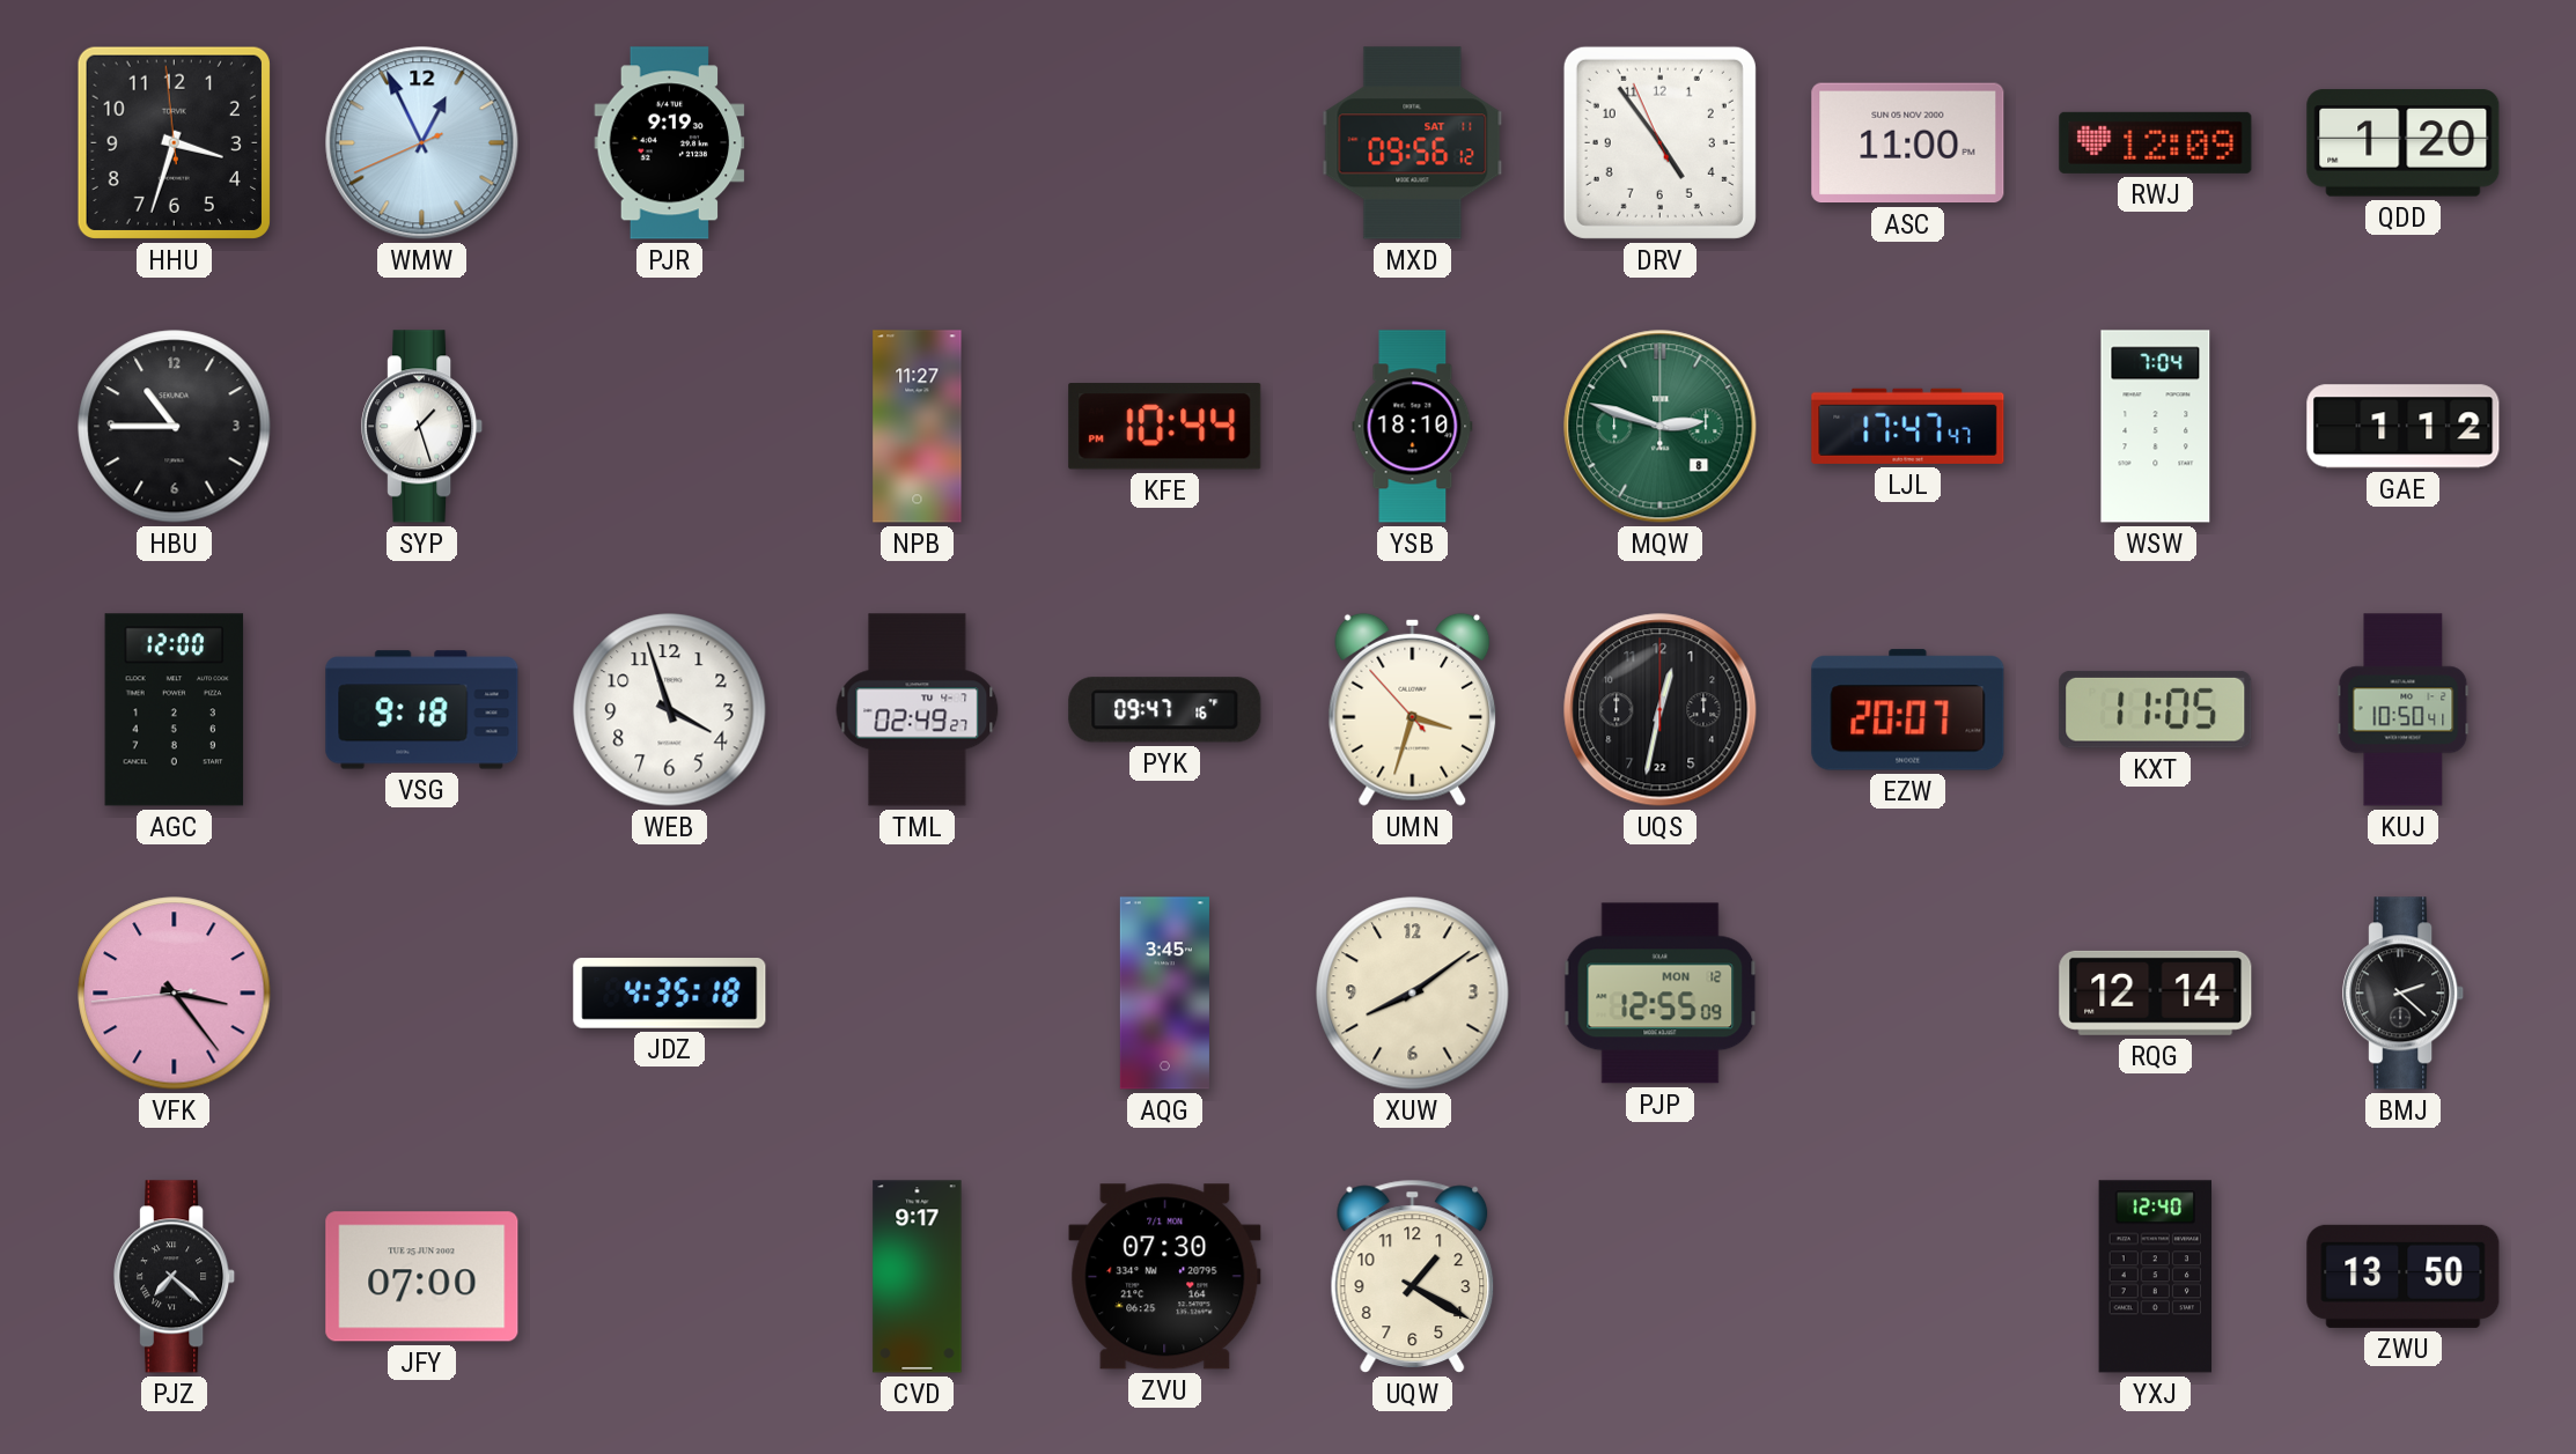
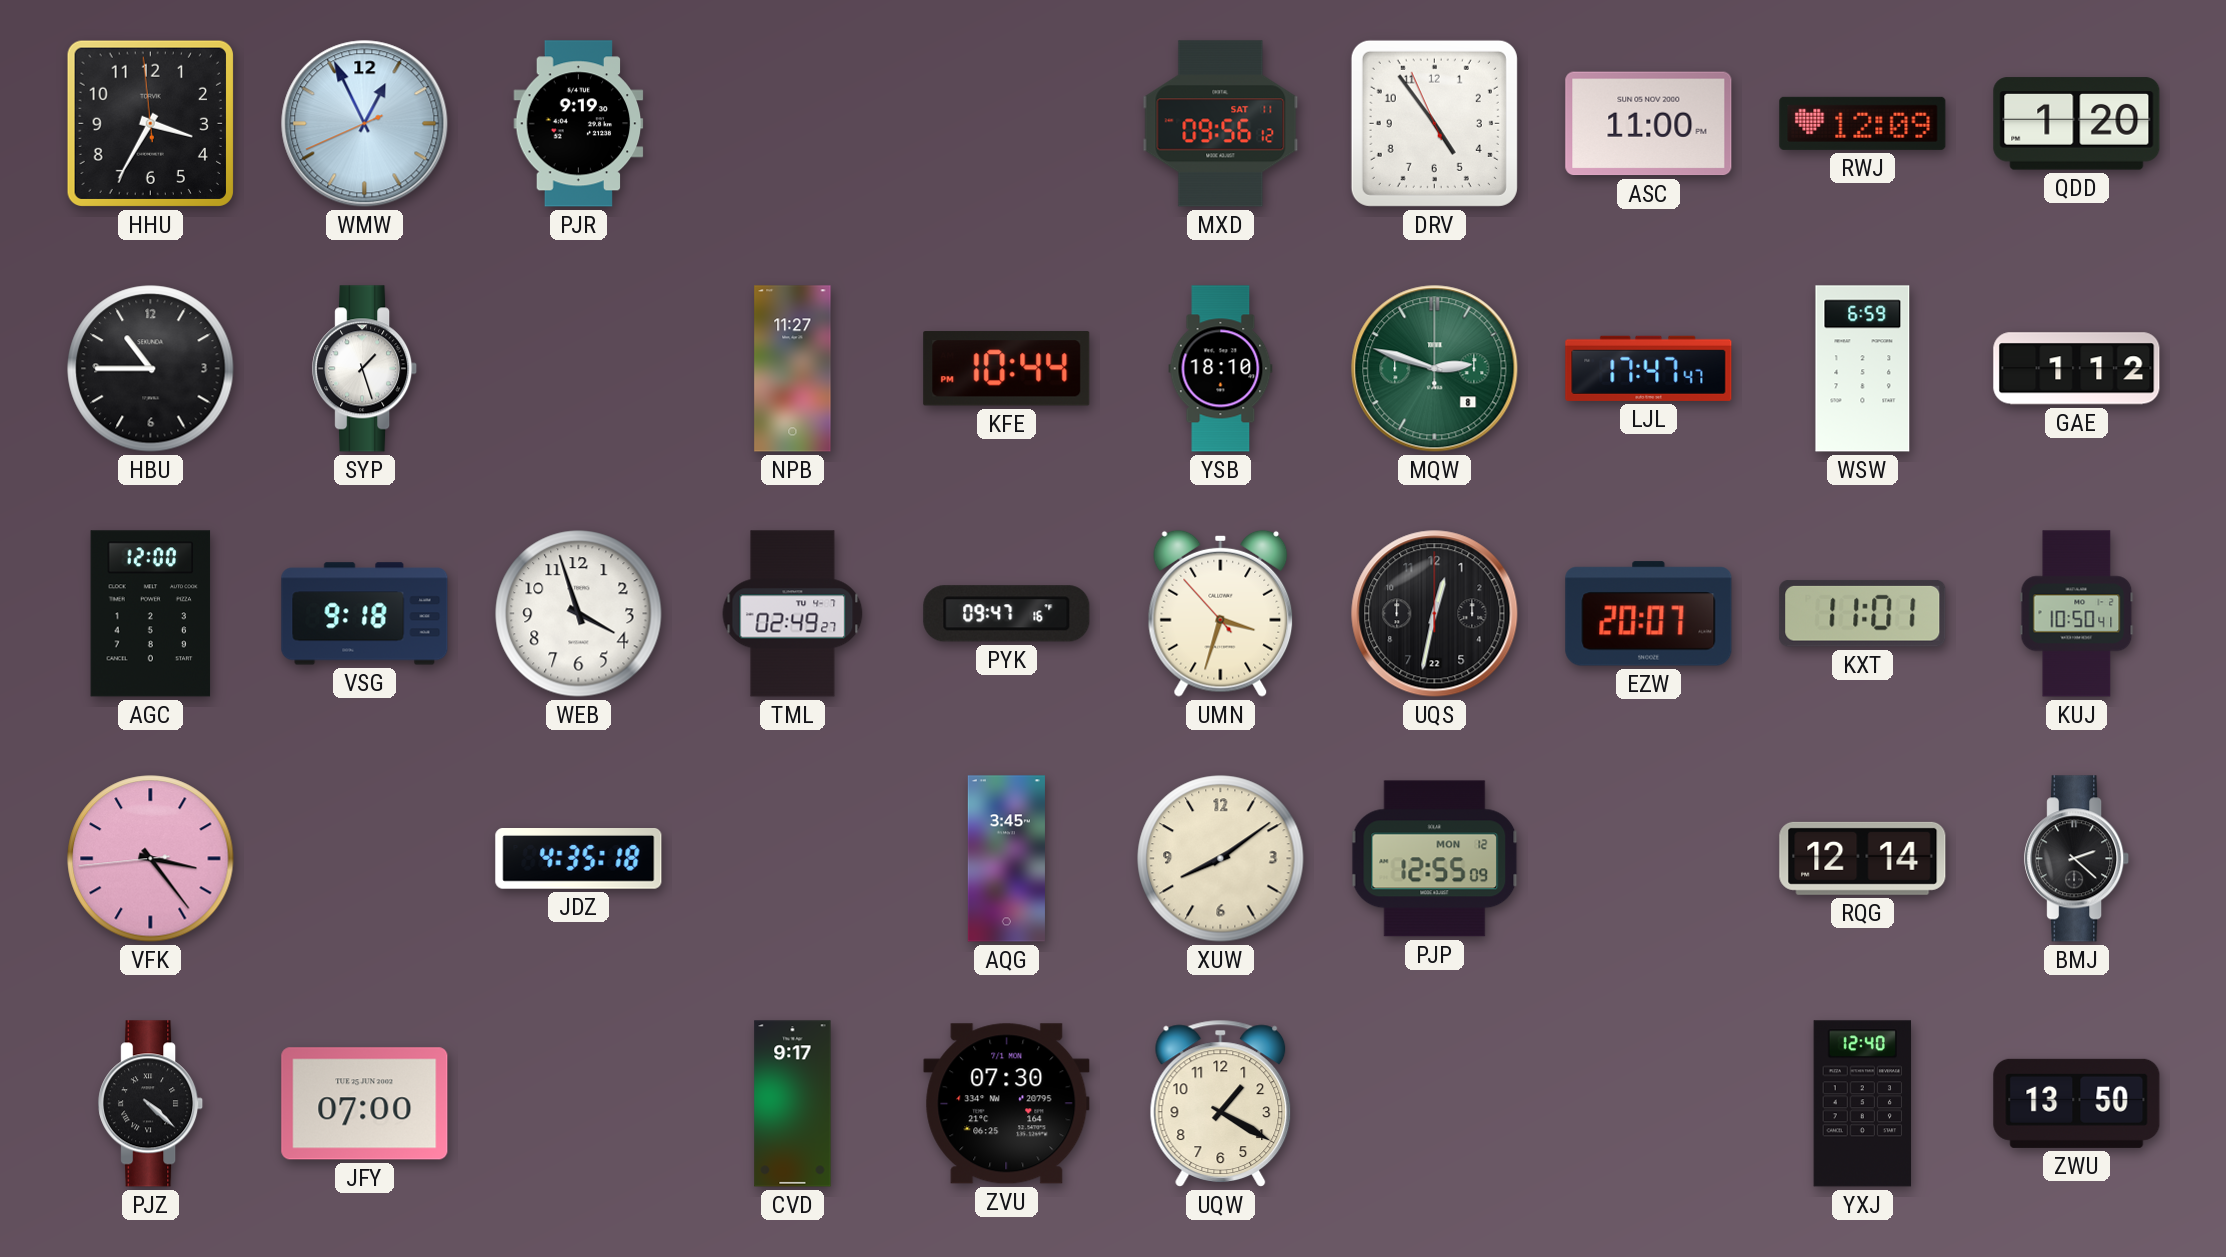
HHU: 3:32 -> 3:34
WSW: 7:04 -> 6:59
KXT: 11:05 -> 11:01
PJZ: 7:22 -> 4:22
